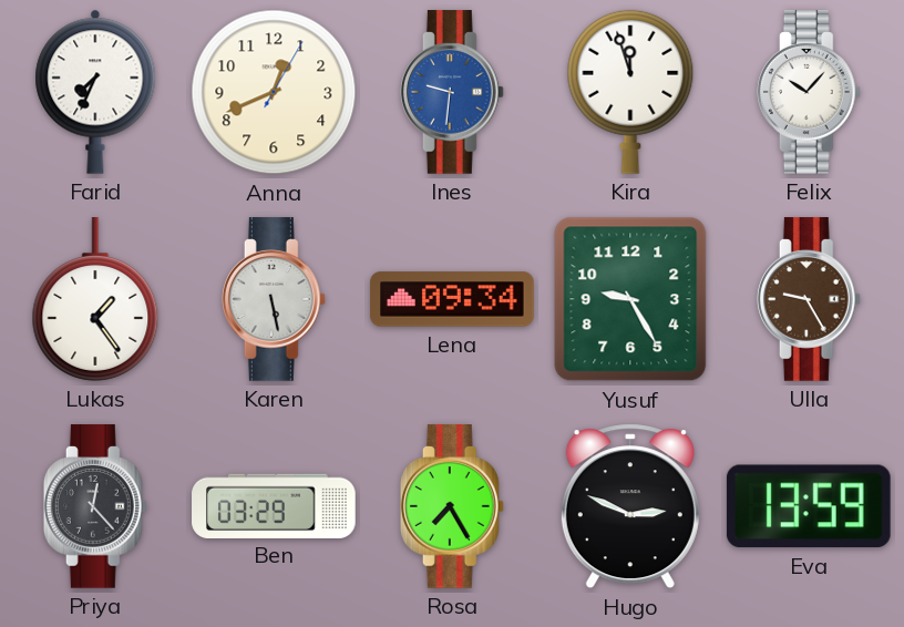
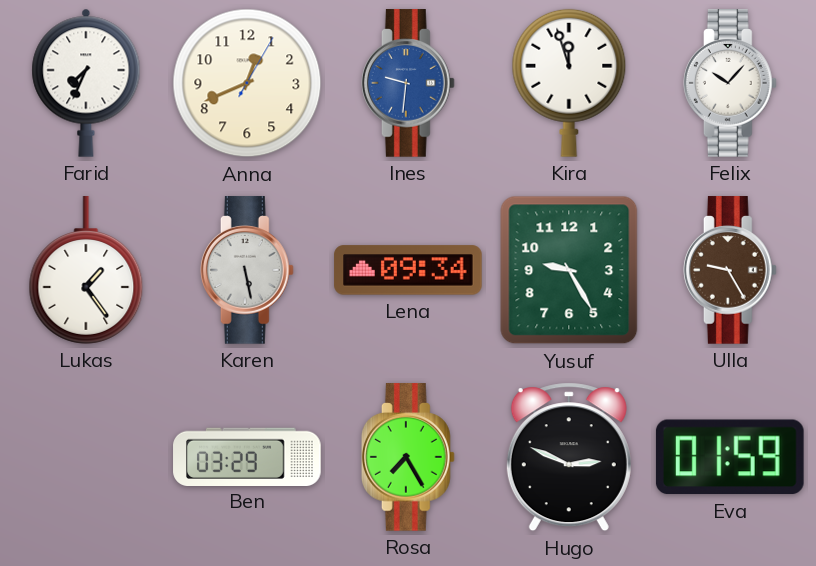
Priya: 12:23 -> none
Eva: 13:59 -> 01:59
